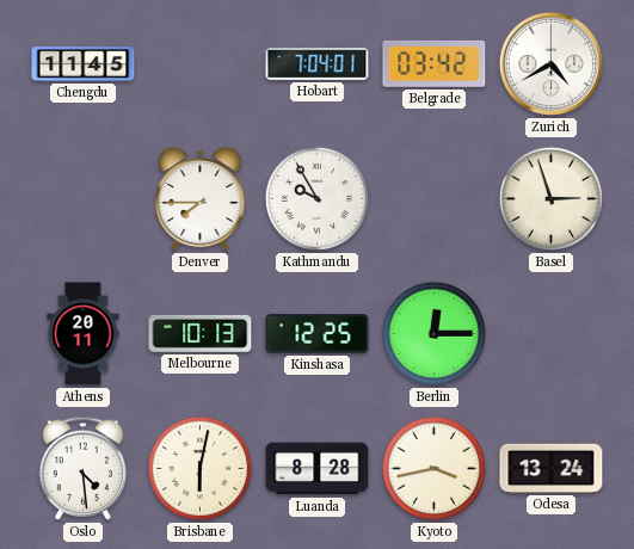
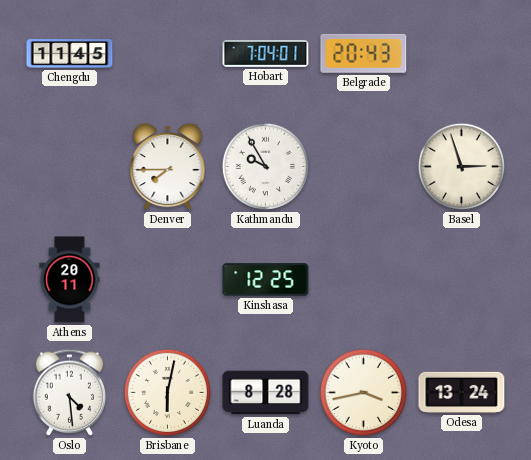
Belgrade: 03:42 -> 20:43
Zurich: 4:40 -> none
Melbourne: 10:13 -> none
Berlin: 12:15 -> none
